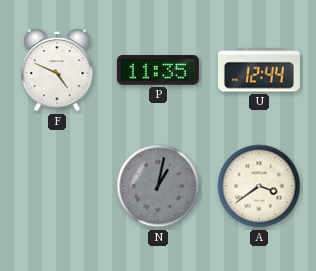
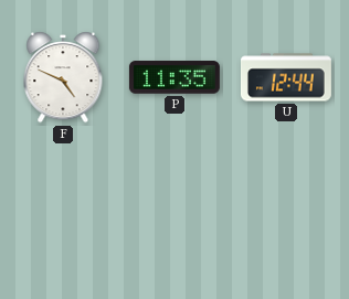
N: 1:02 -> none
A: 3:39 -> none
